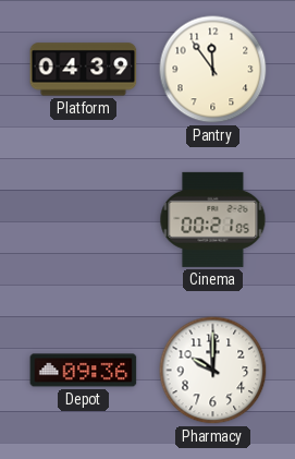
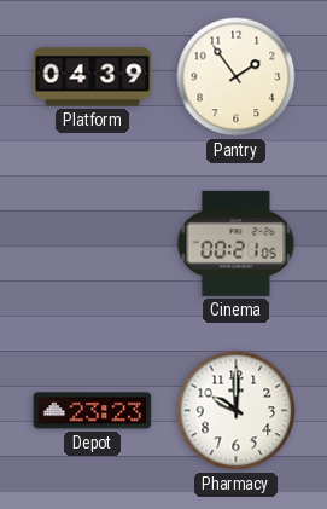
Pantry: 11:54 -> 1:54
Depot: 09:36 -> 23:23
